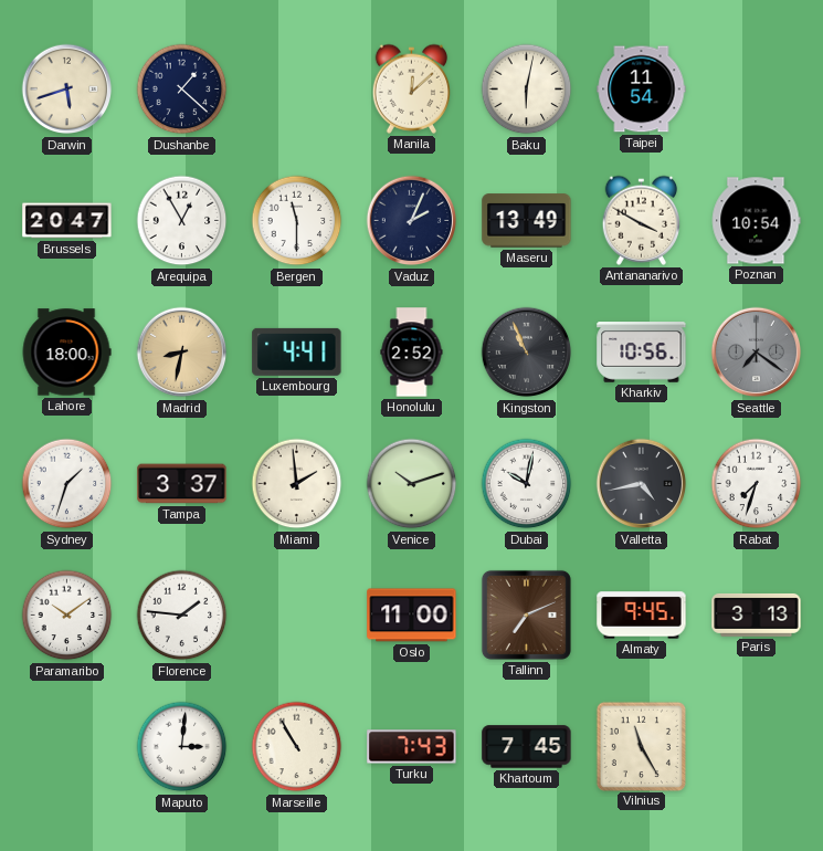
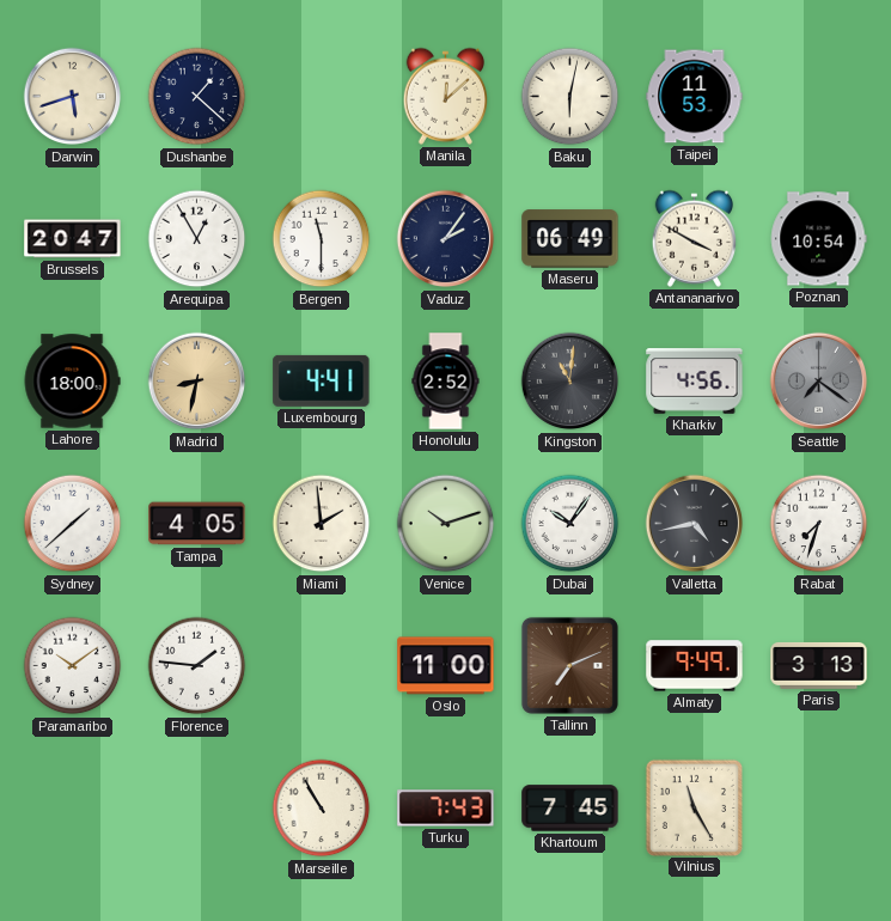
Taipei: 11:54 -> 11:53
Vaduz: 2:04 -> 2:06
Maseru: 13:49 -> 06:49
Kingston: 10:56 -> 11:01
Kharkiv: 10:56 -> 4:56
Sydney: 1:33 -> 1:38
Tampa: 3:37 -> 4:05
Dubai: 10:02 -> 10:06
Almaty: 9:45 -> 9:49
Maputo: 3:01 -> none
